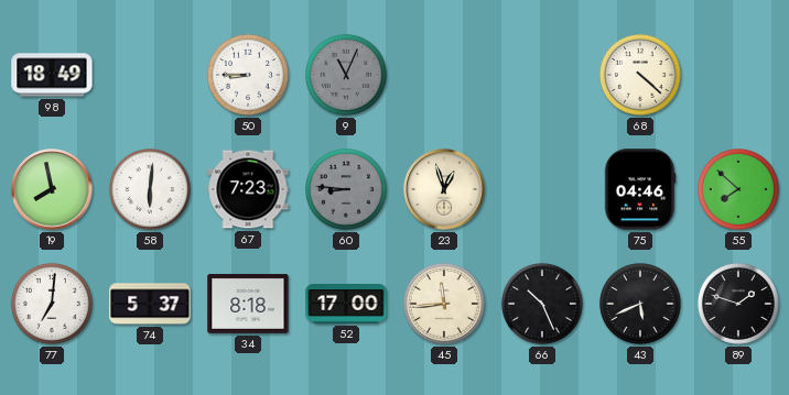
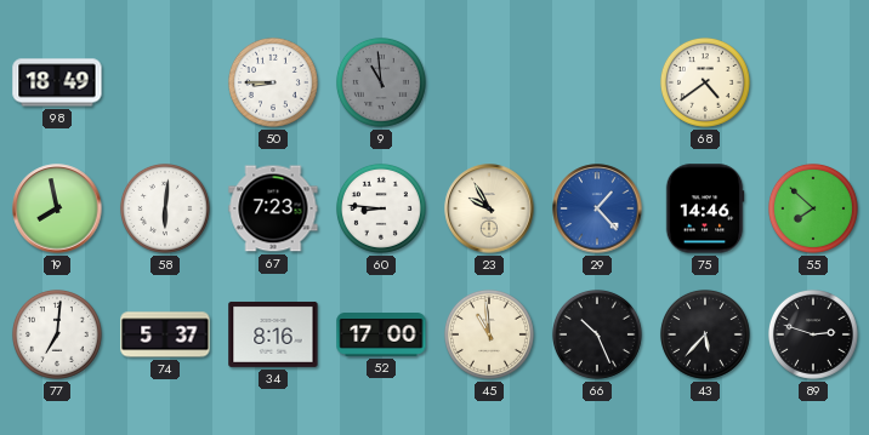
9: 11:04 -> 10:59
68: 4:22 -> 4:39
60 dial: grey -> white
23: 12:57 -> 9:55
29: none -> 1:23
75: 04:46 -> 14:46
34: 8:18 -> 8:16
45: 11:44 -> 10:59
43: 5:41 -> 5:37
89: 1:48 -> 2:48
